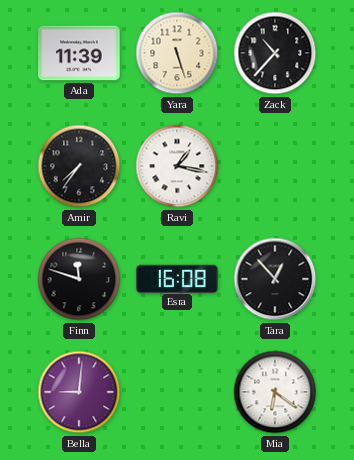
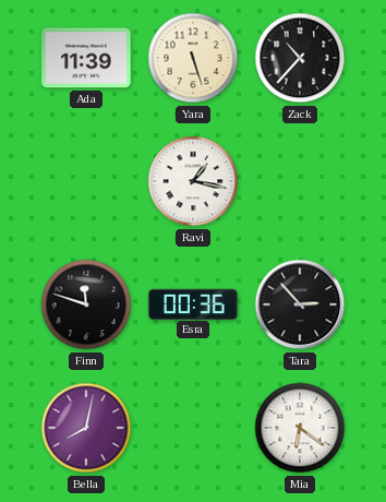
Amir: 7:36 -> none
Esra: 16:08 -> 00:36
Tara: 12:53 -> 2:53
Bella: 9:01 -> 8:02
